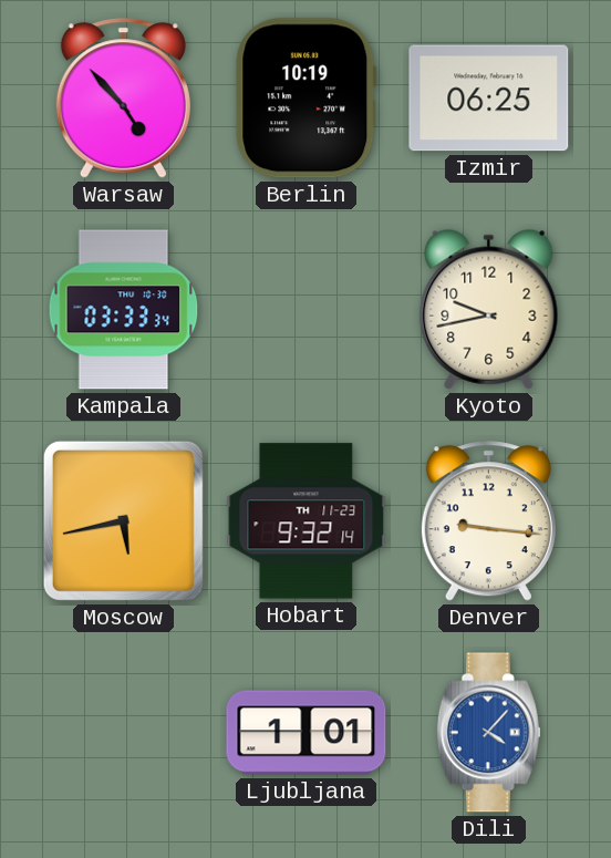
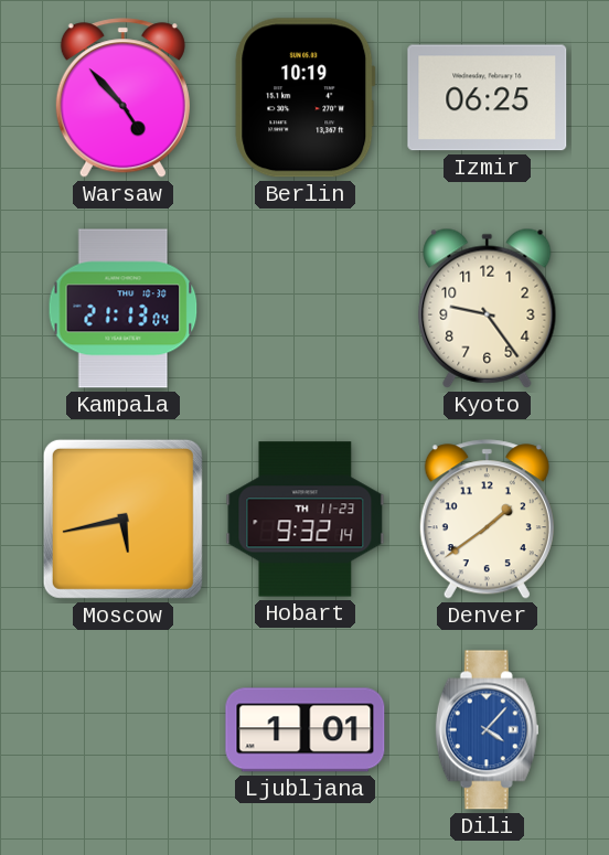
Kampala: 03:33 -> 21:13
Kyoto: 9:43 -> 9:24
Denver: 9:16 -> 1:39
